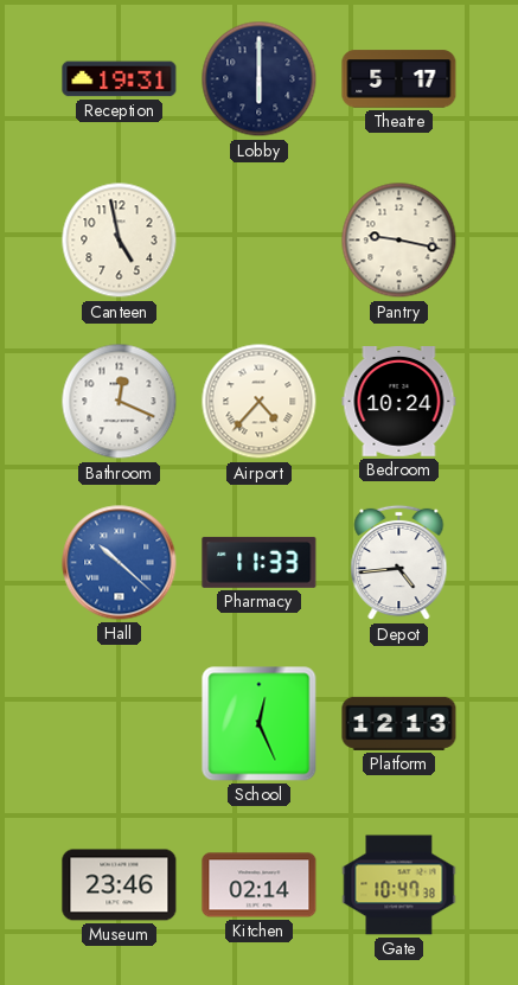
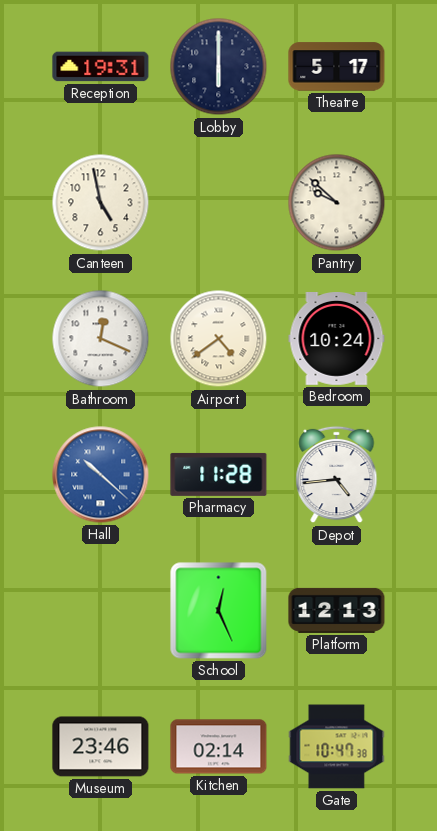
Pantry: 9:17 -> 9:52
Airport: 4:37 -> 4:39
Pharmacy: 11:33 -> 11:28
